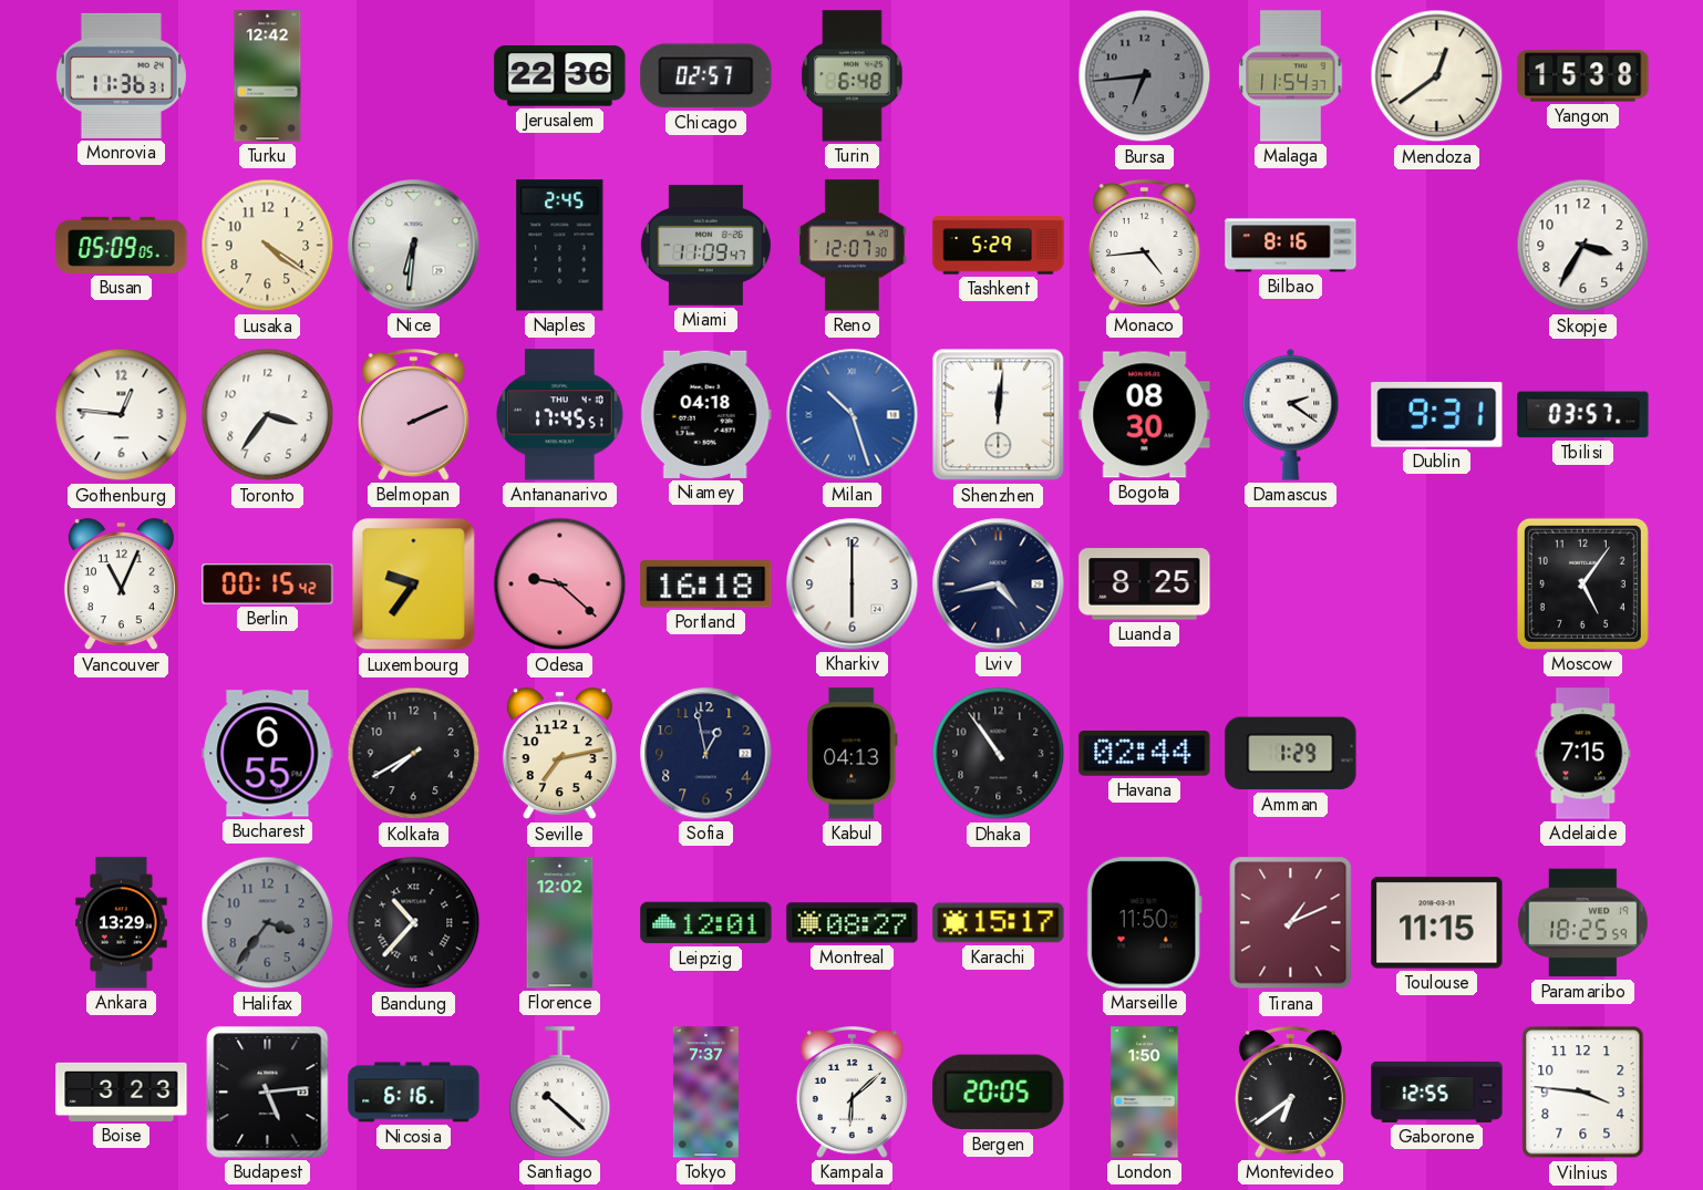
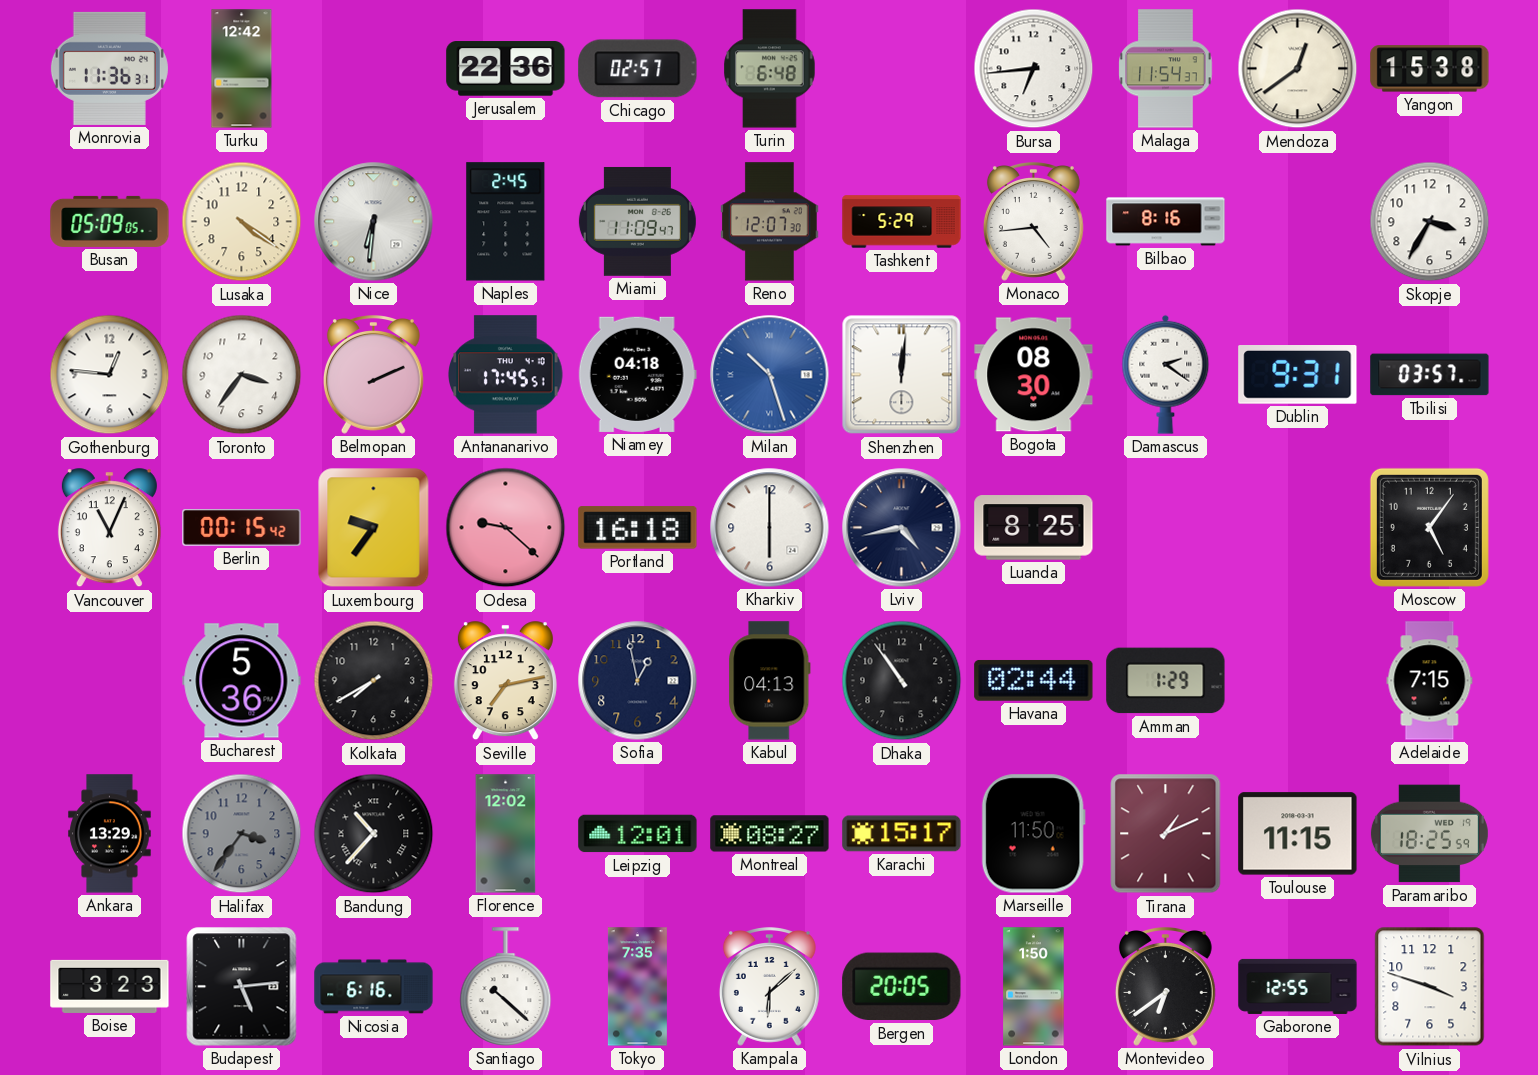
Bursa dial: grey -> white
Bucharest: 6:55 -> 5:36
Tokyo: 7:37 -> 7:35
Vilnius: 3:46 -> 3:48
